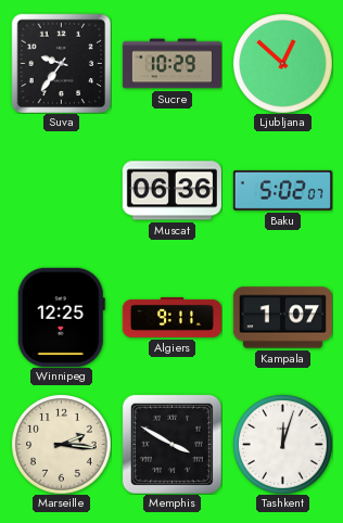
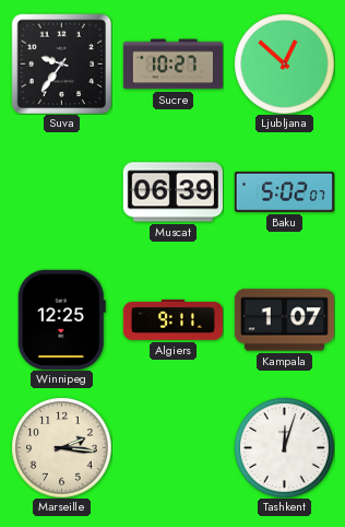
Sucre: 10:29 -> 10:27
Muscat: 06:36 -> 06:39
Memphis: 3:50 -> none
